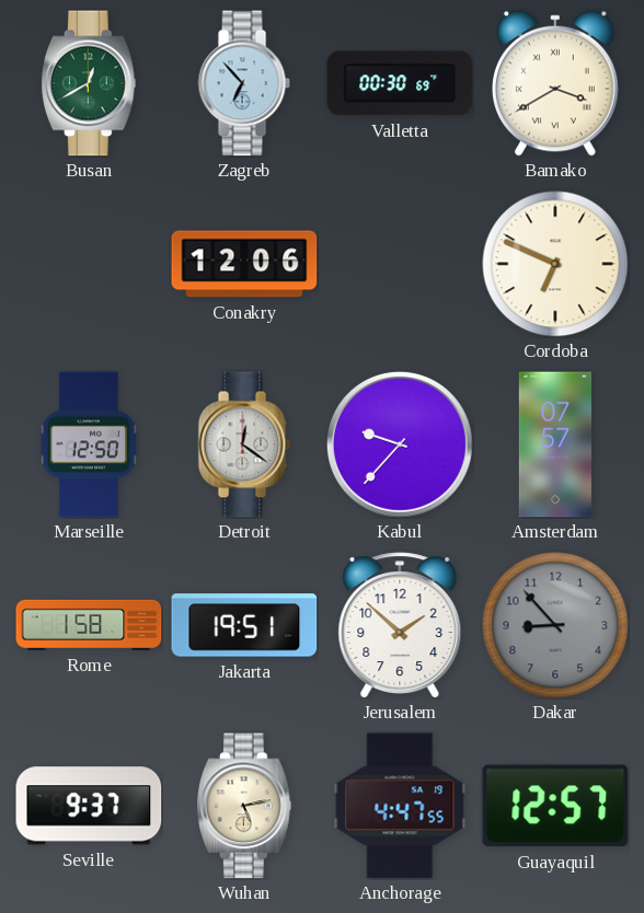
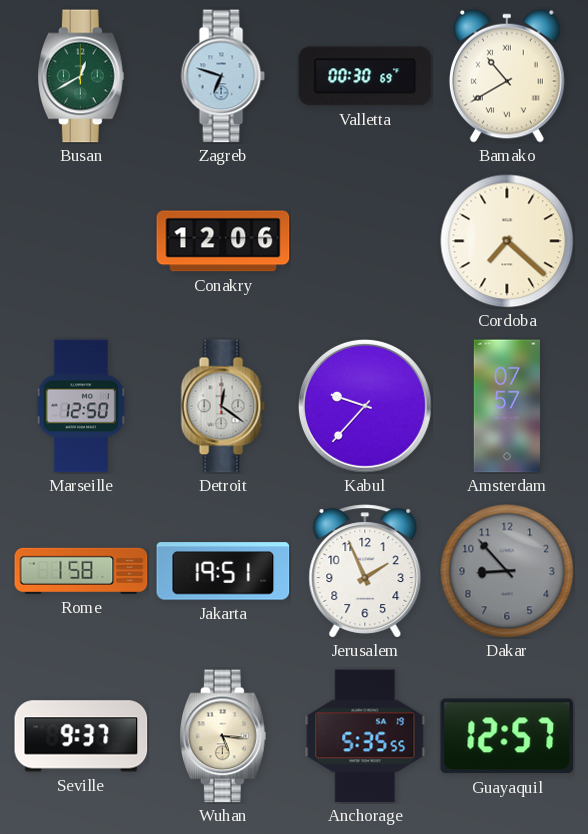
Zagreb: 6:53 -> 6:48
Bamako: 3:40 -> 10:40
Cordoba: 6:49 -> 7:22
Jerusalem: 1:52 -> 1:56
Wuhan: 5:13 -> 5:16
Anchorage: 4:47 -> 5:35
